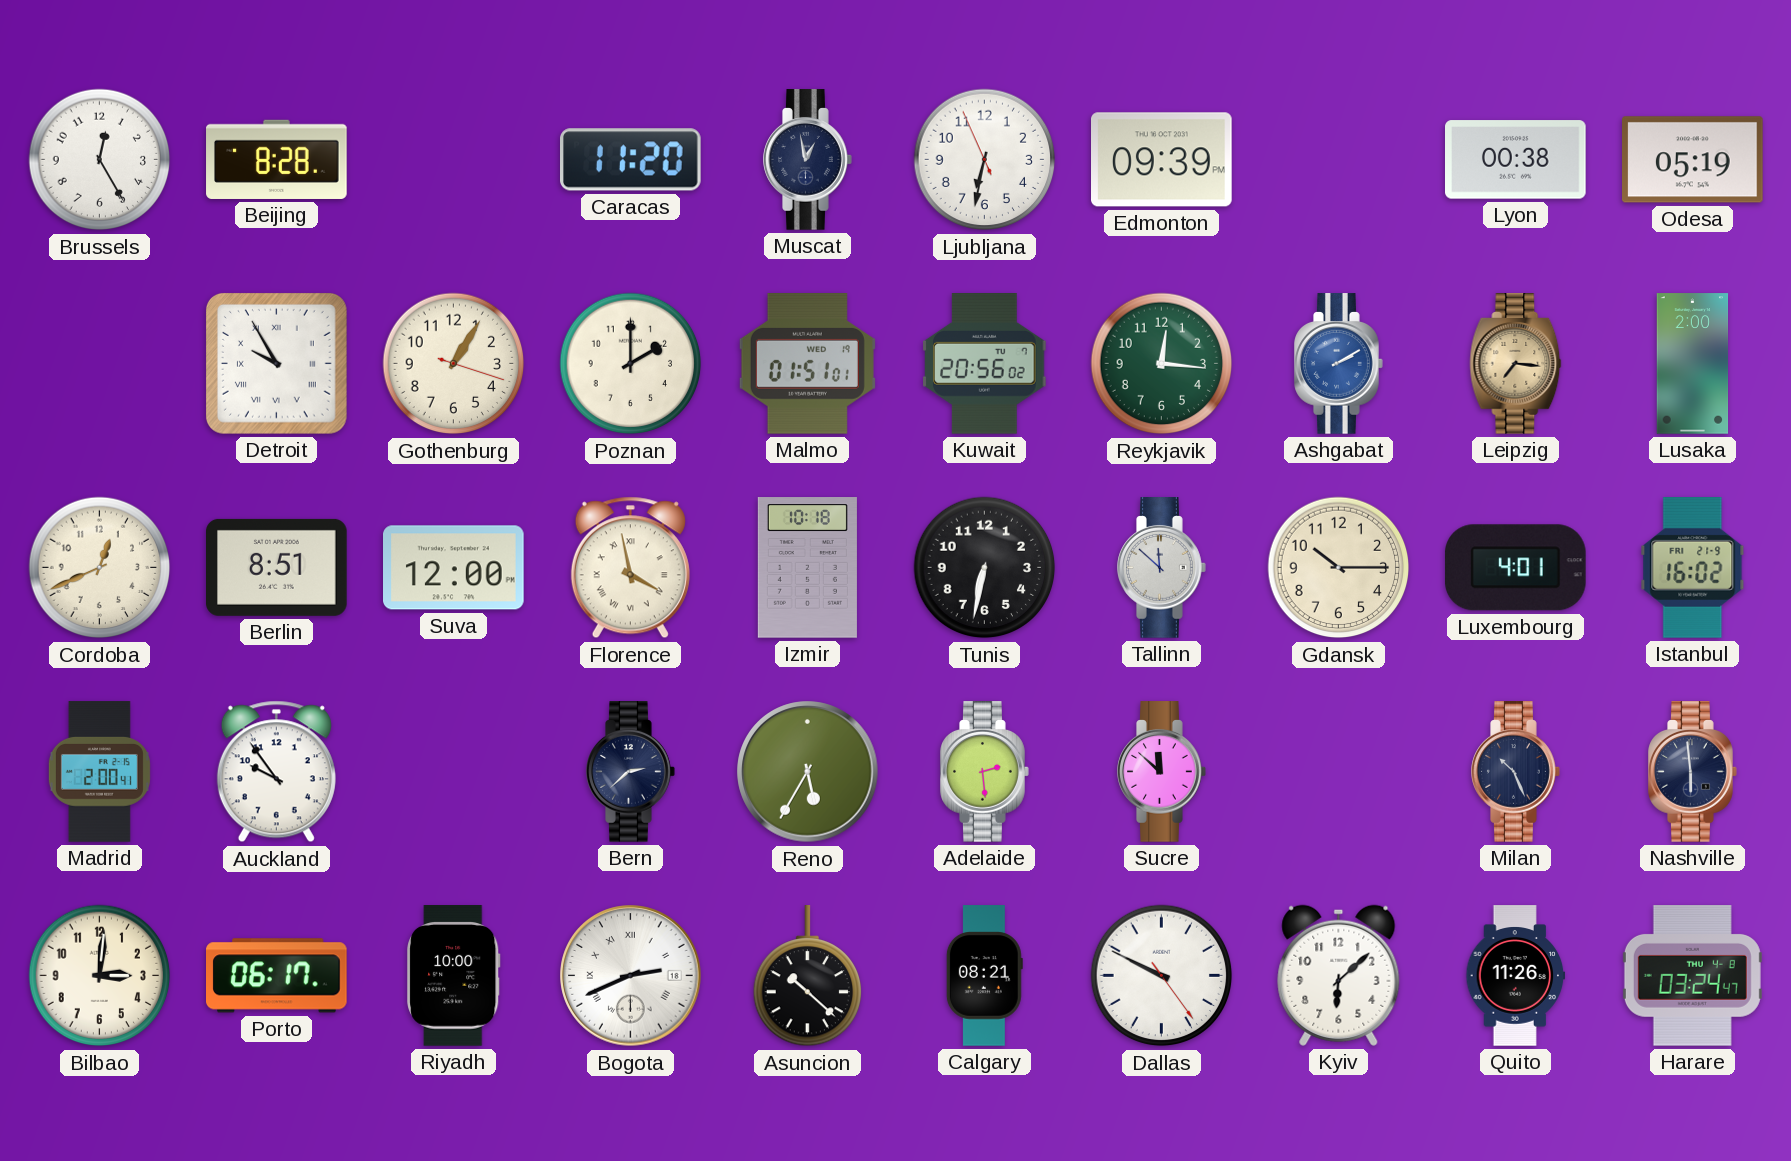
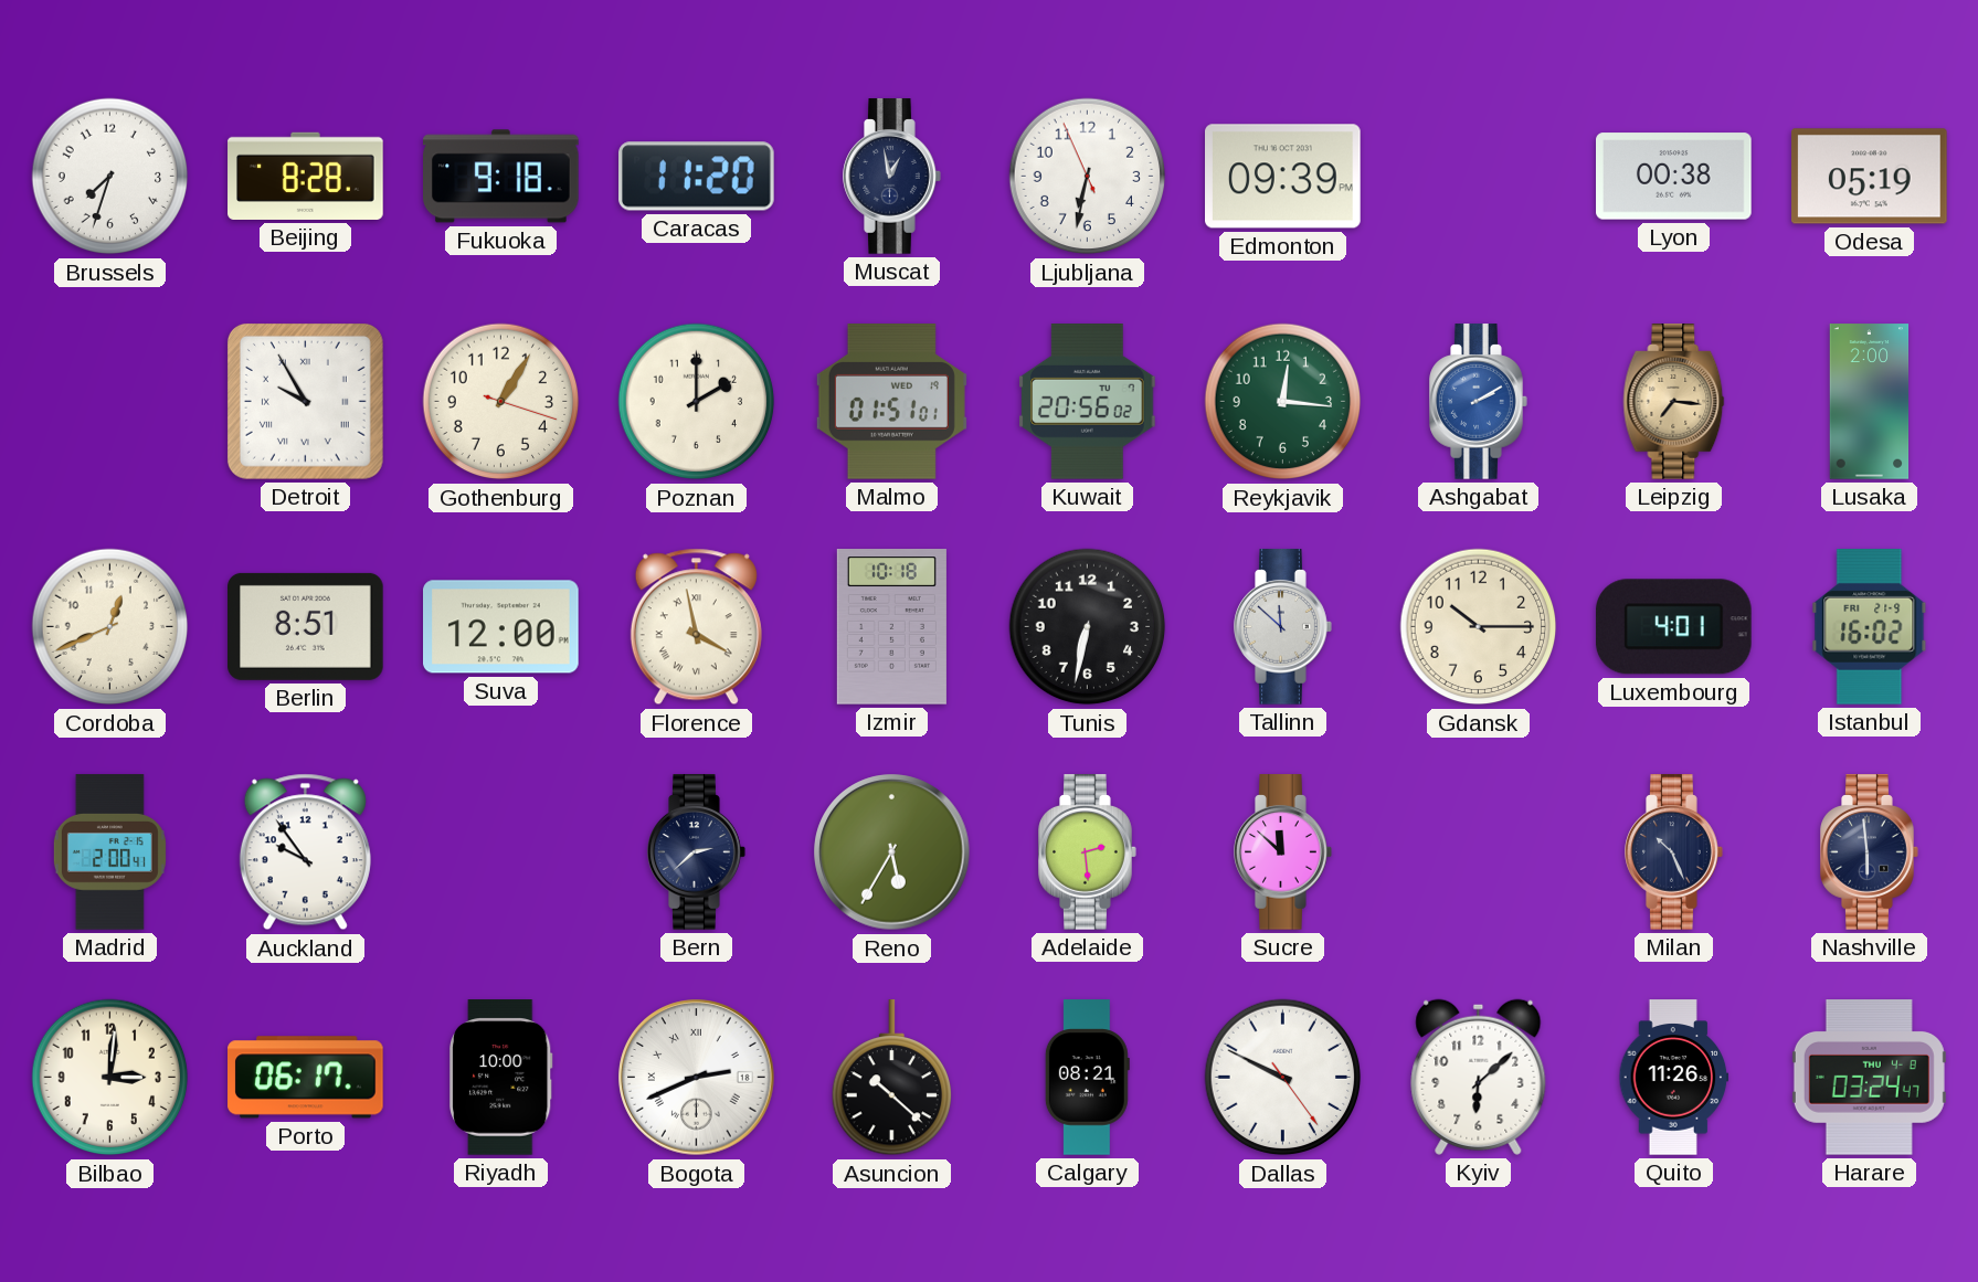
Brussels: 12:25 -> 7:33
Fukuoka: none -> 9:18
